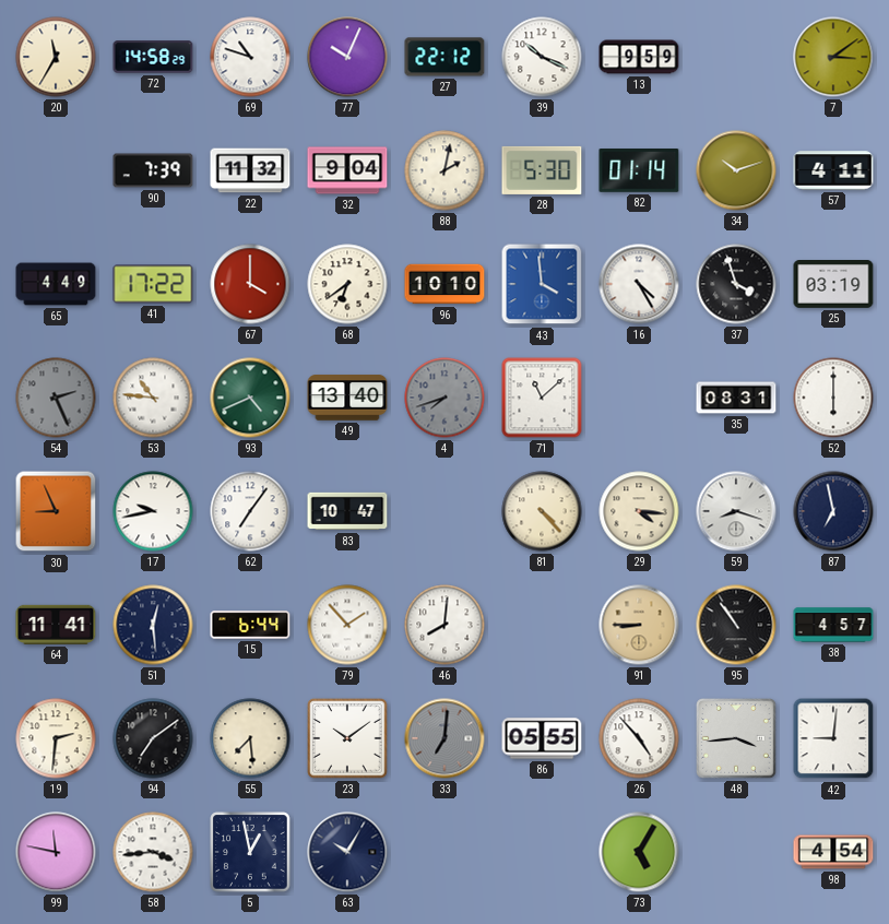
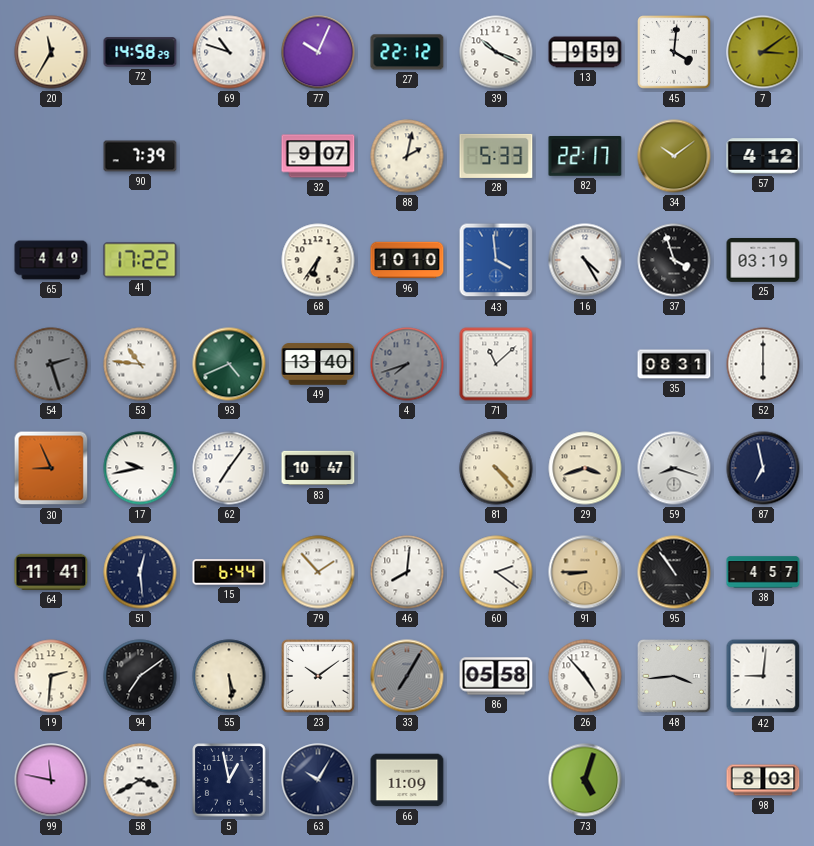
45: none -> 4:01
22: 11:32 -> none
32: 9:04 -> 9:07
28: 5:30 -> 5:33
82: 01:14 -> 22:17
34: 10:12 -> 10:09
57: 4:11 -> 4:12
67: 4:00 -> none
68: 6:39 -> 6:36
54: 2:26 -> 2:27
29: 4:16 -> 3:42
60: none -> 2:21
55: 7:29 -> 5:29
33: 7:01 -> 7:05
86: 05:55 -> 05:58
58: 3:44 -> 3:40
66: none -> 11:09
73: 5:05 -> 5:03
98: 4:54 -> 8:03
